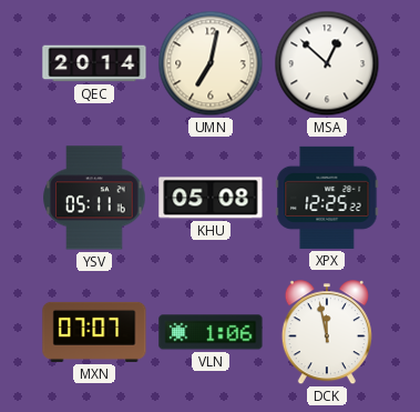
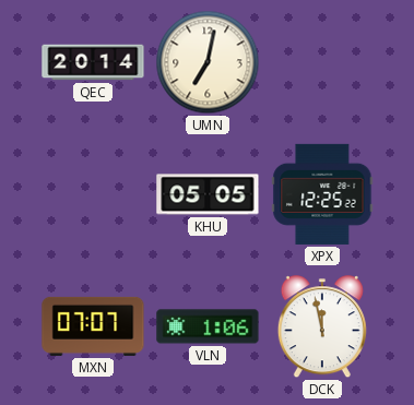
MSA: 12:52 -> none
YSV: 05:11 -> none
KHU: 05:08 -> 05:05
